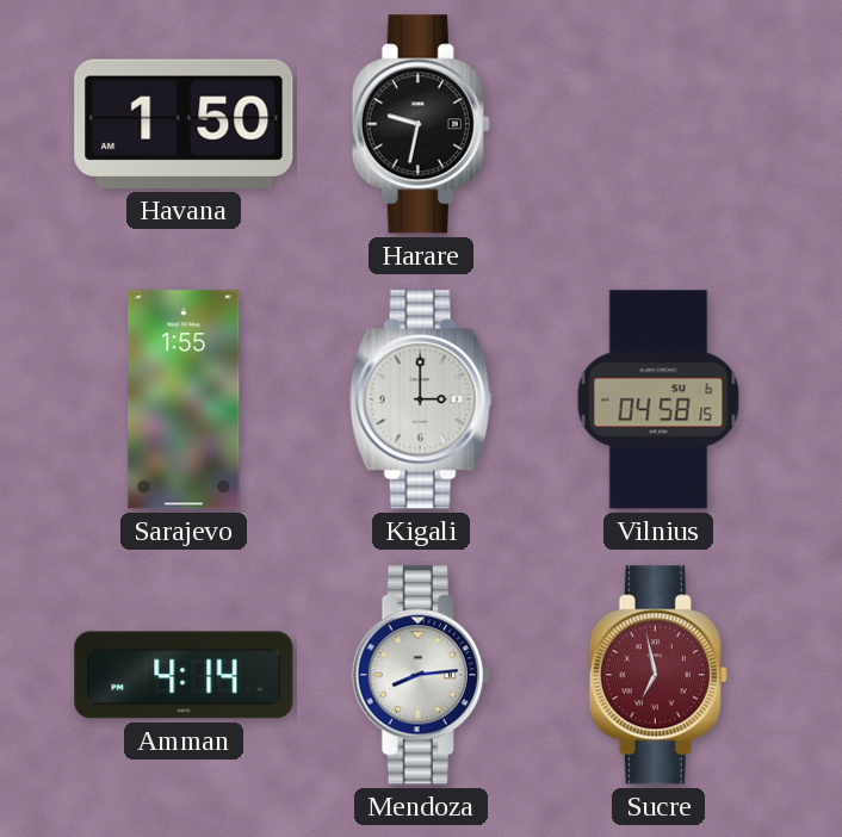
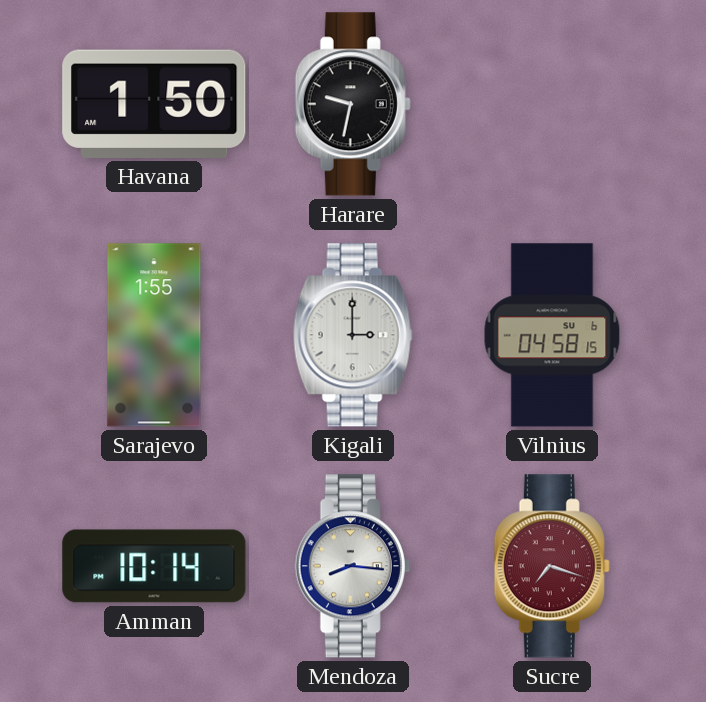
Amman: 4:14 -> 10:14
Mendoza: 8:14 -> 8:16
Sucre: 6:58 -> 7:18
